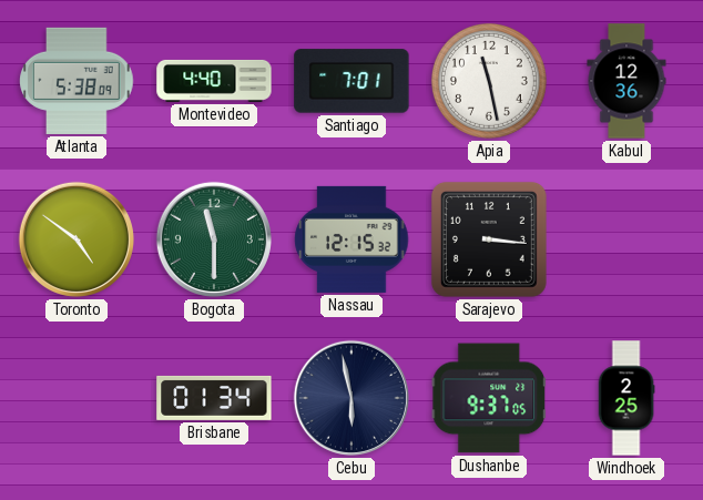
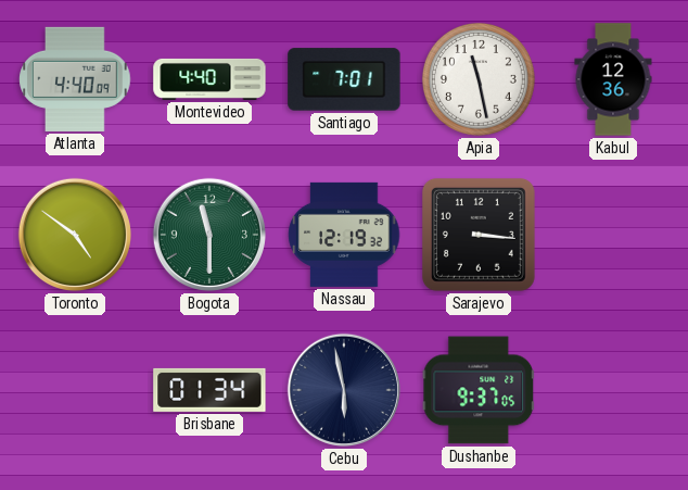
Atlanta: 5:38 -> 4:40
Nassau: 12:15 -> 12:19
Windhoek: 2:25 -> none
